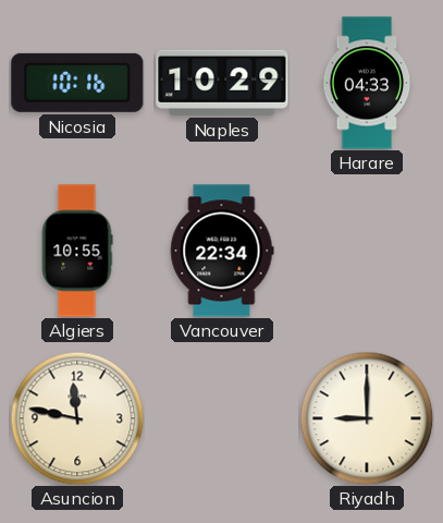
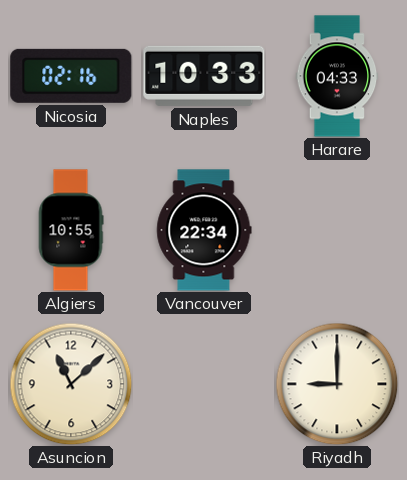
Nicosia: 10:16 -> 02:16
Naples: 10:29 -> 10:33
Asuncion: 11:47 -> 11:08
